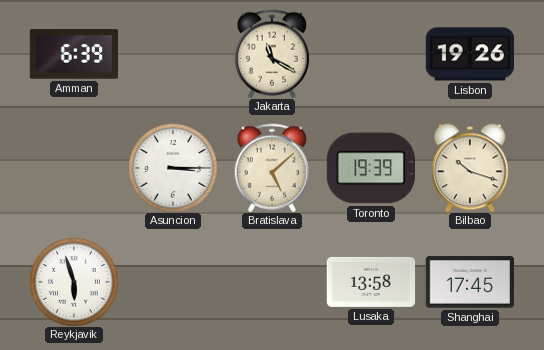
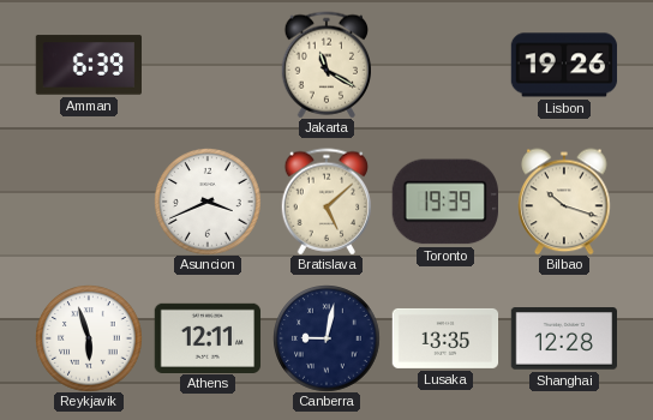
Asuncion: 3:15 -> 3:41
Athens: none -> 12:11
Canberra: none -> 9:02
Lusaka: 13:58 -> 13:35
Shanghai: 17:45 -> 12:28
